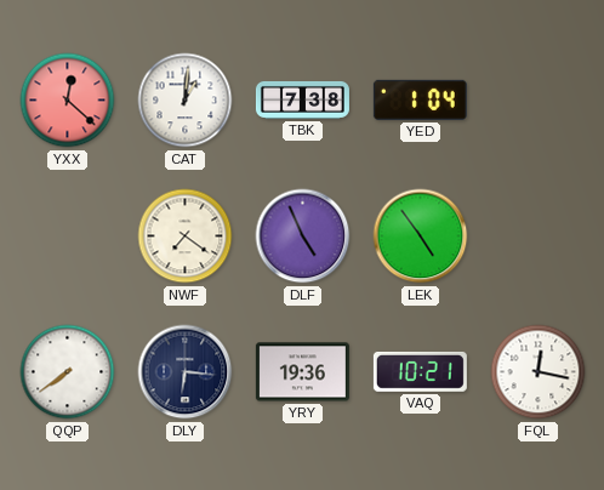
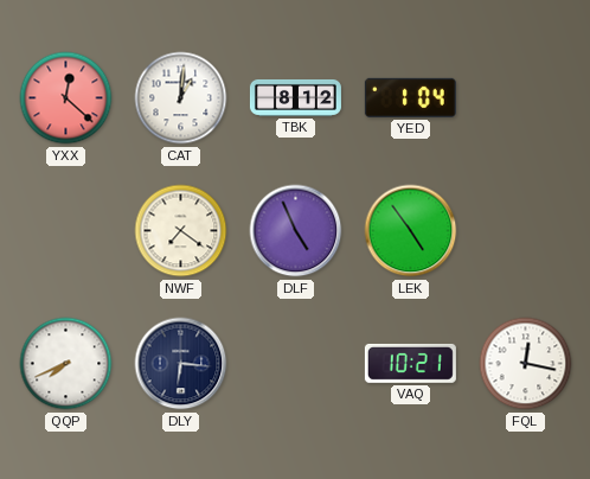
TBK: 7:38 -> 8:12
QQP: 7:39 -> 7:41
YRY: 19:36 -> none
